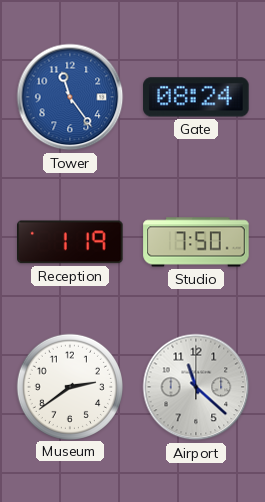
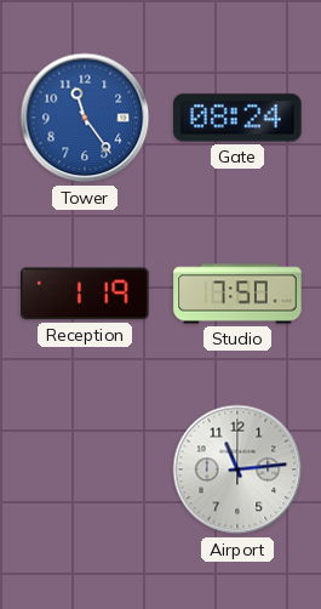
Museum: 2:39 -> none
Airport: 11:22 -> 11:14
